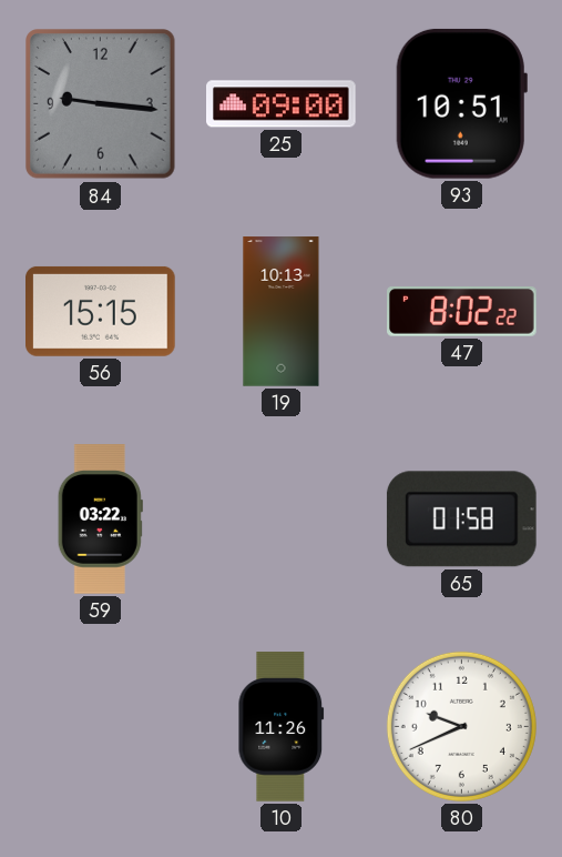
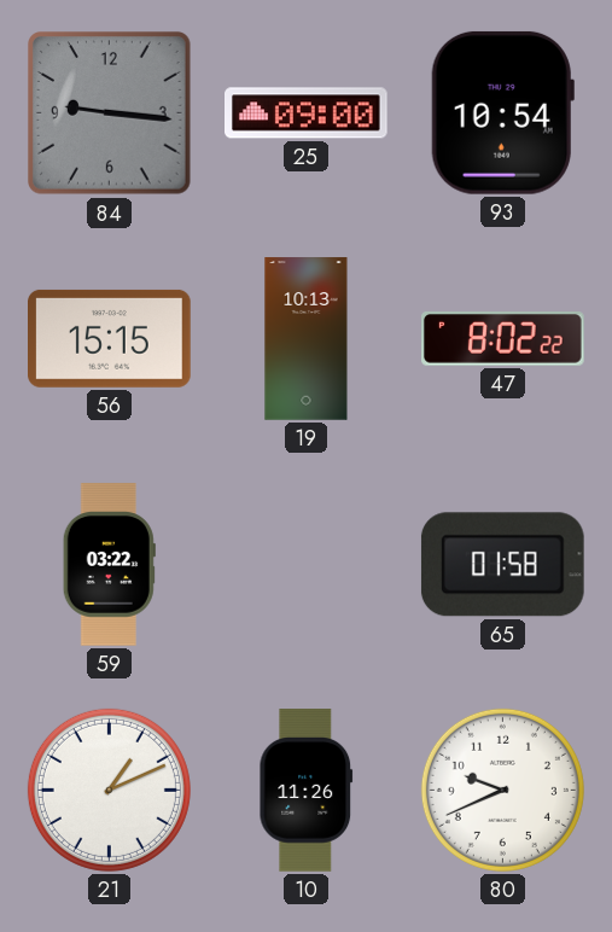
93: 10:51 -> 10:54
21: none -> 1:11
